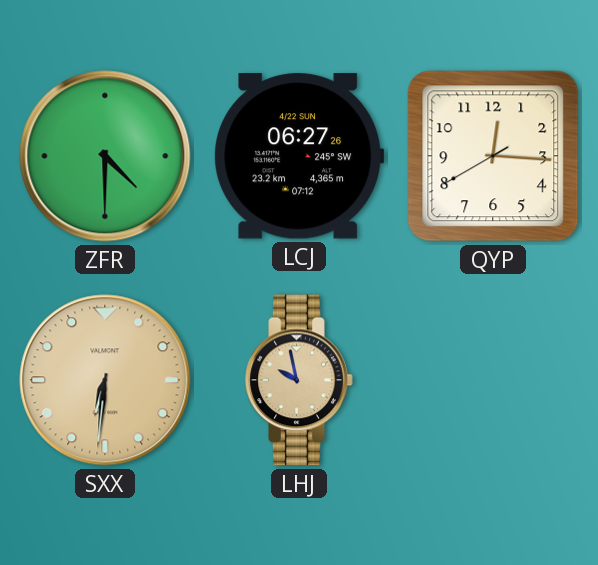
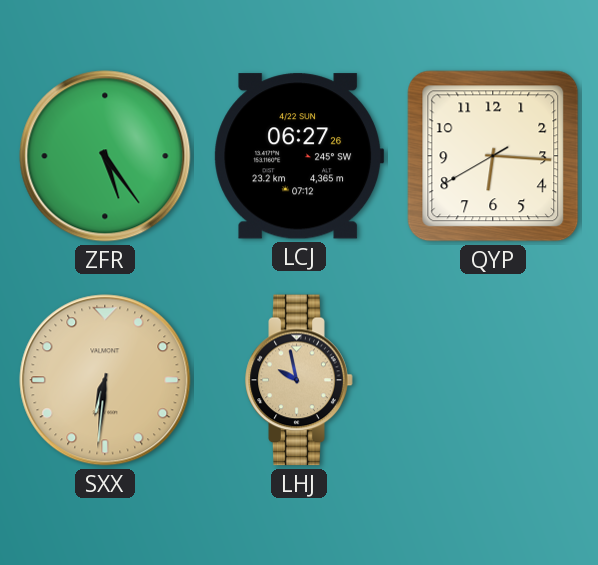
ZFR: 4:30 -> 5:24
QYP: 12:15 -> 6:15
